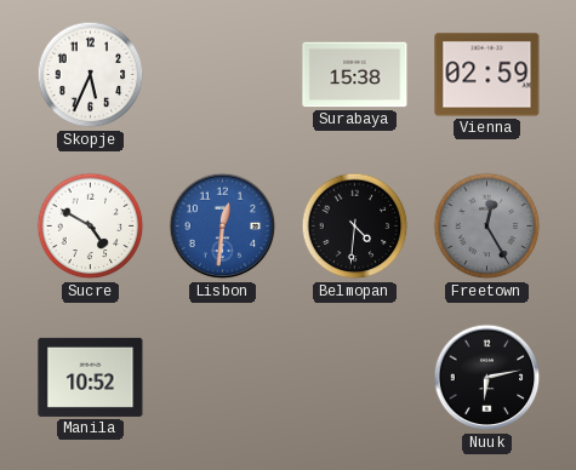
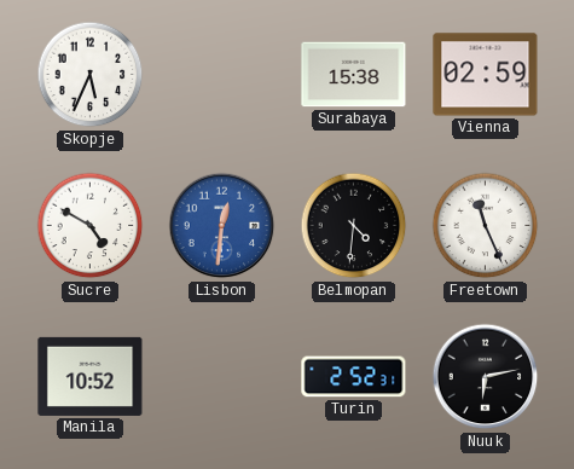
Freetown: 12:25 -> 11:26
Freetown dial: grey -> white
Turin: none -> 2:52
